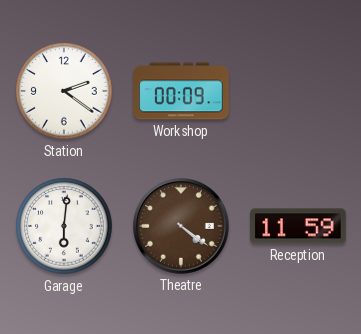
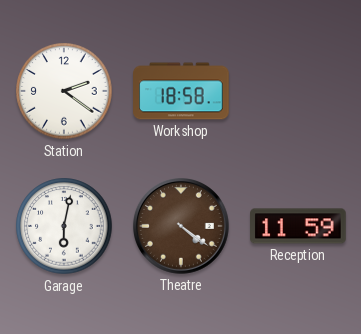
Workshop: 00:09 -> 18:58
Garage: 6:01 -> 6:02
